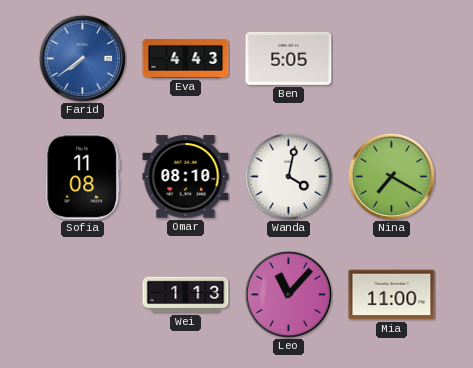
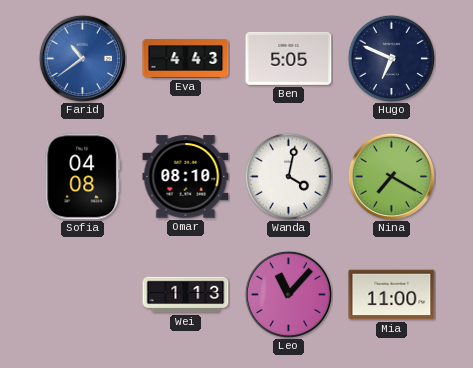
Farid: 7:39 -> 10:39
Hugo: none -> 6:49
Sofia: 11:08 -> 04:08
